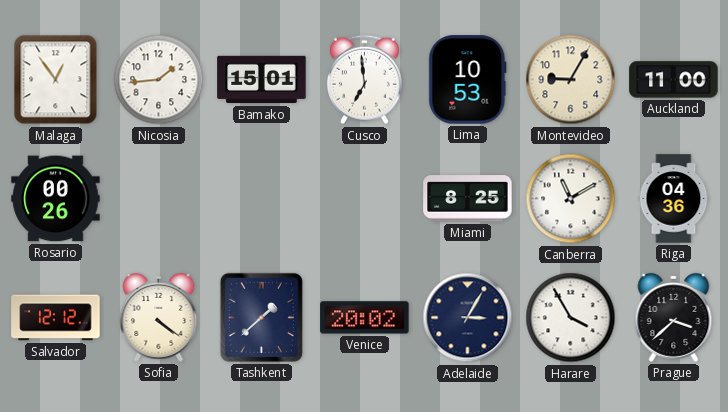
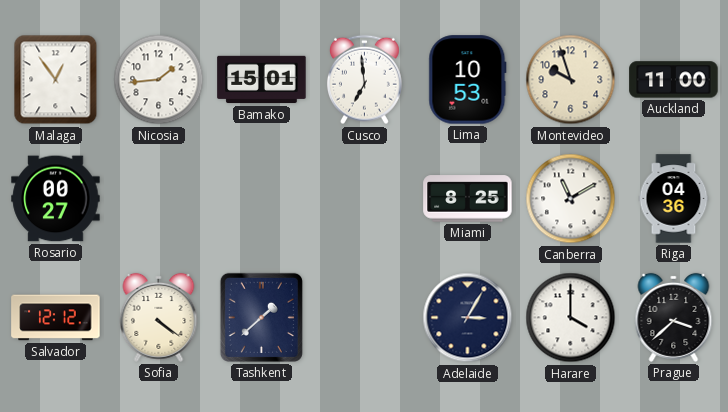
Montevideo: 9:05 -> 9:57
Rosario: 00:26 -> 00:27
Venice: 20:02 -> none
Harare: 3:55 -> 4:00
